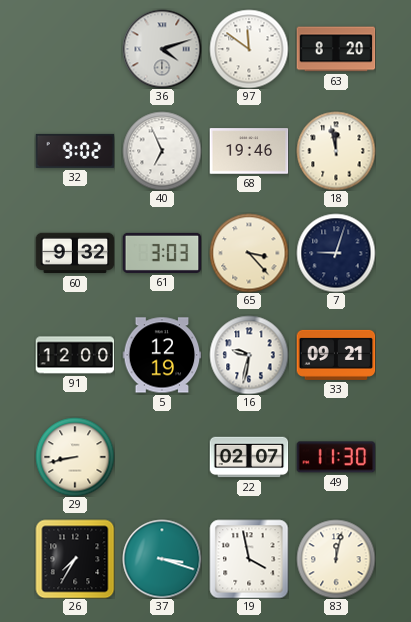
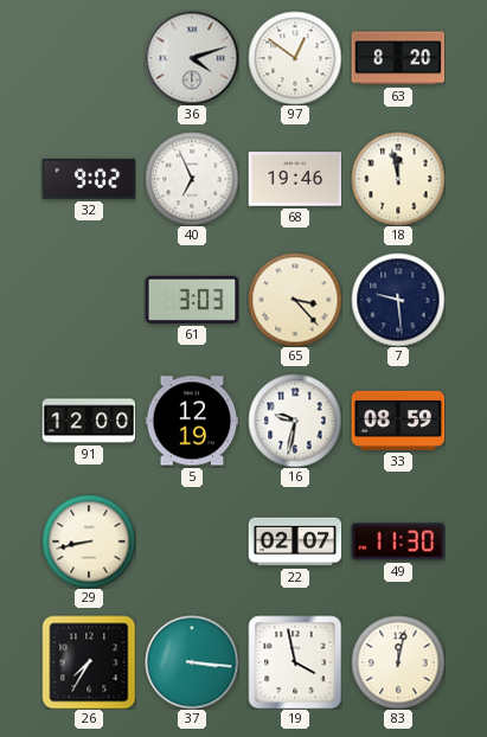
97: 11:51 -> 12:51
60: 9:32 -> none
7: 9:03 -> 9:29
33: 09:21 -> 08:59
37: 3:18 -> 3:16
